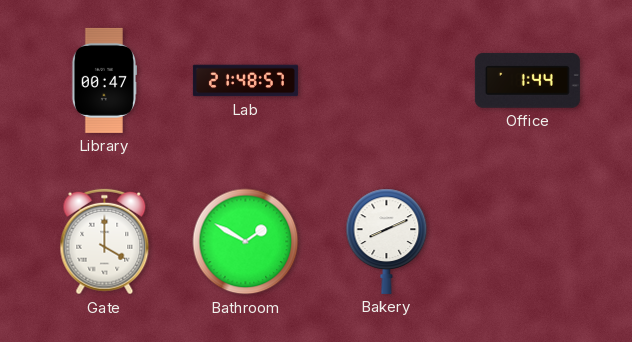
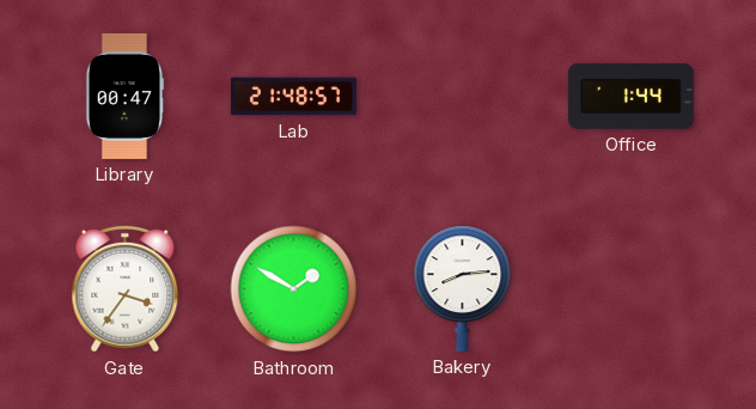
Gate: 4:00 -> 3:36
Bakery: 8:11 -> 8:14
